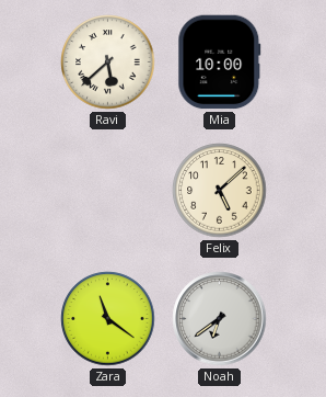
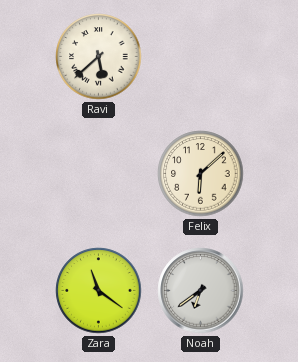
Mia: 10:00 -> none
Felix: 5:08 -> 6:08
